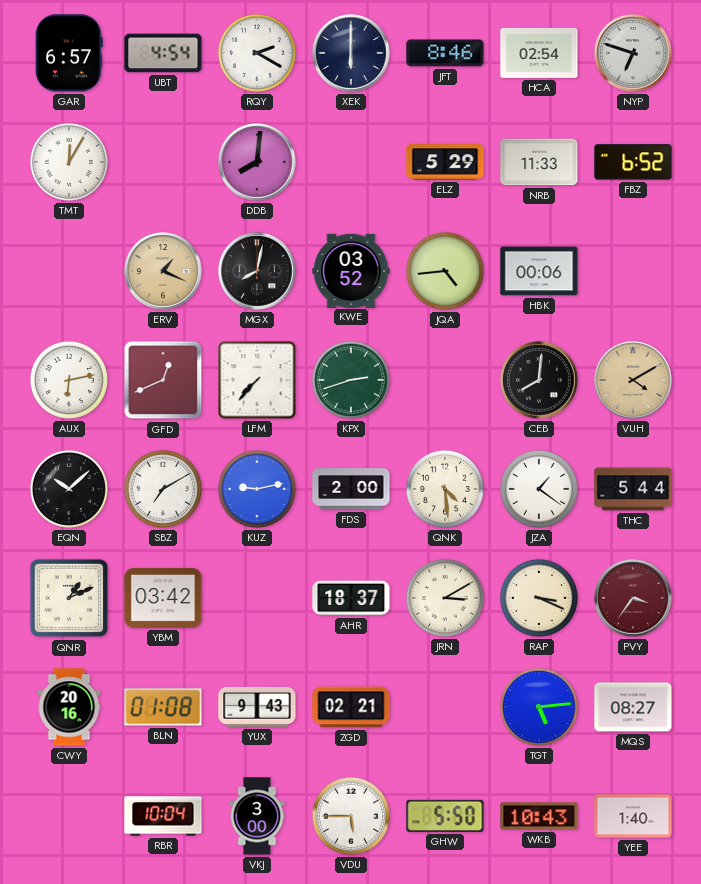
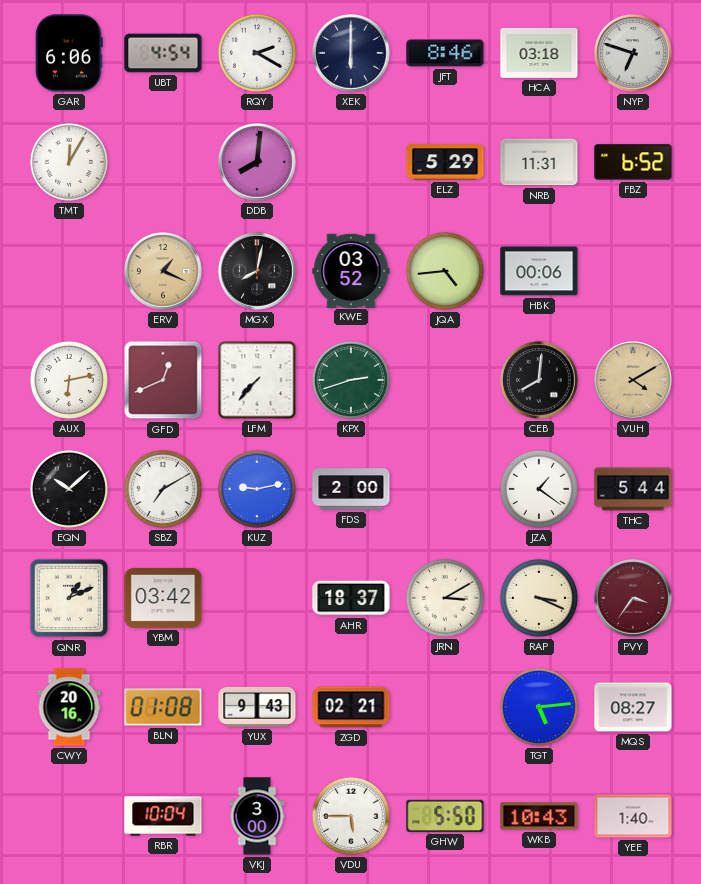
GAR: 6:57 -> 6:06
HCA: 02:54 -> 03:18
NRB: 11:33 -> 11:31
QNK: 4:29 -> none
